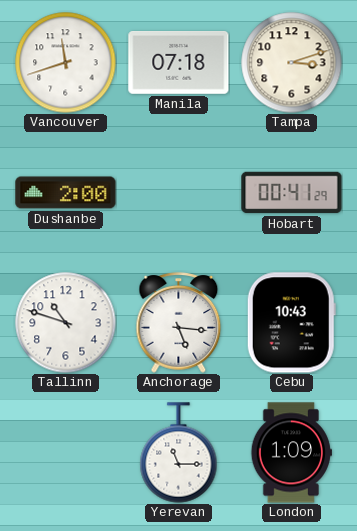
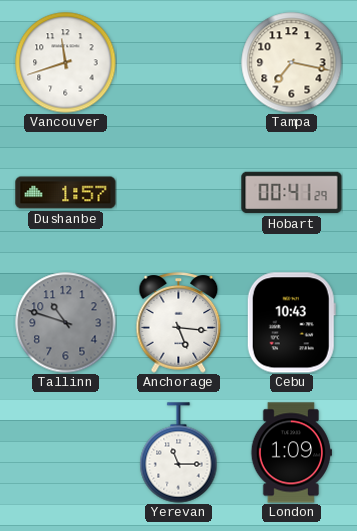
Manila: 07:18 -> none
Tampa: 3:12 -> 7:17
Dushanbe: 2:00 -> 1:57
Tallinn dial: white -> grey
